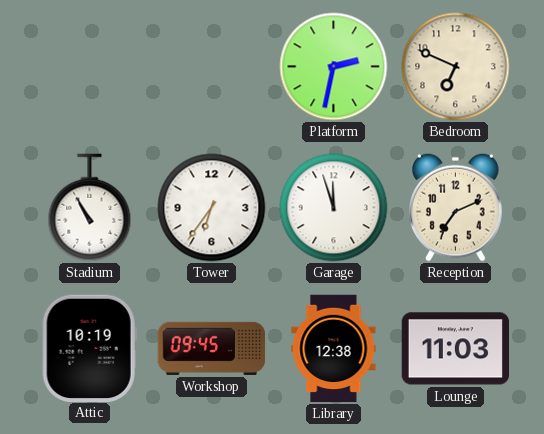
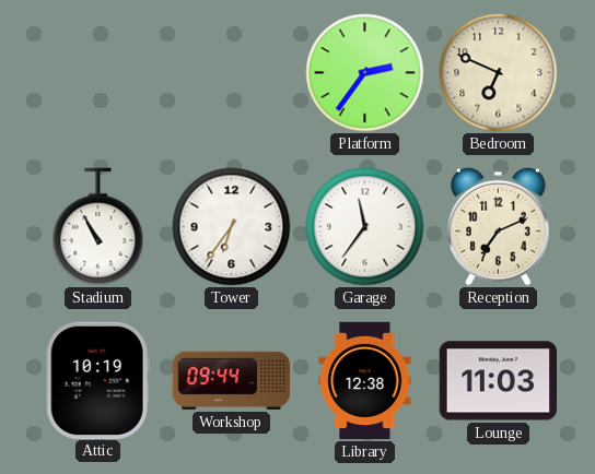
Platform: 2:32 -> 2:36
Garage: 11:57 -> 11:36
Workshop: 09:45 -> 09:44
